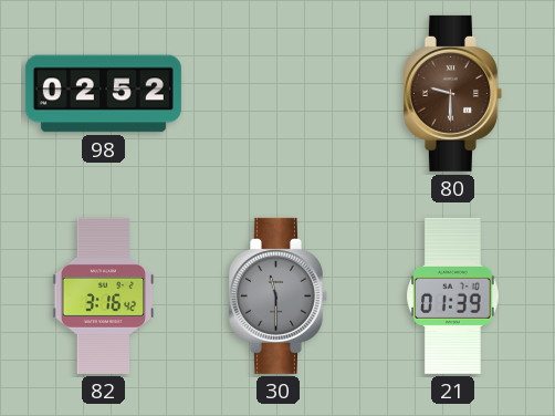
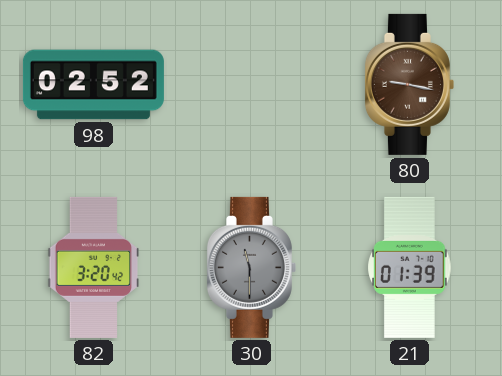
80: 9:30 -> 9:17
82: 3:16 -> 3:20
